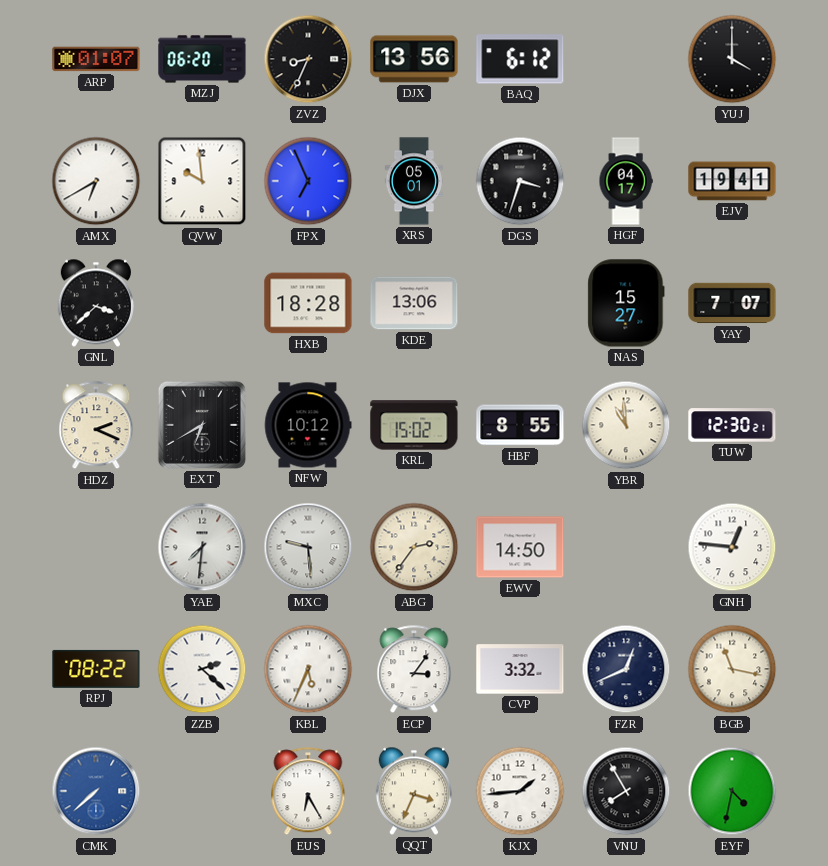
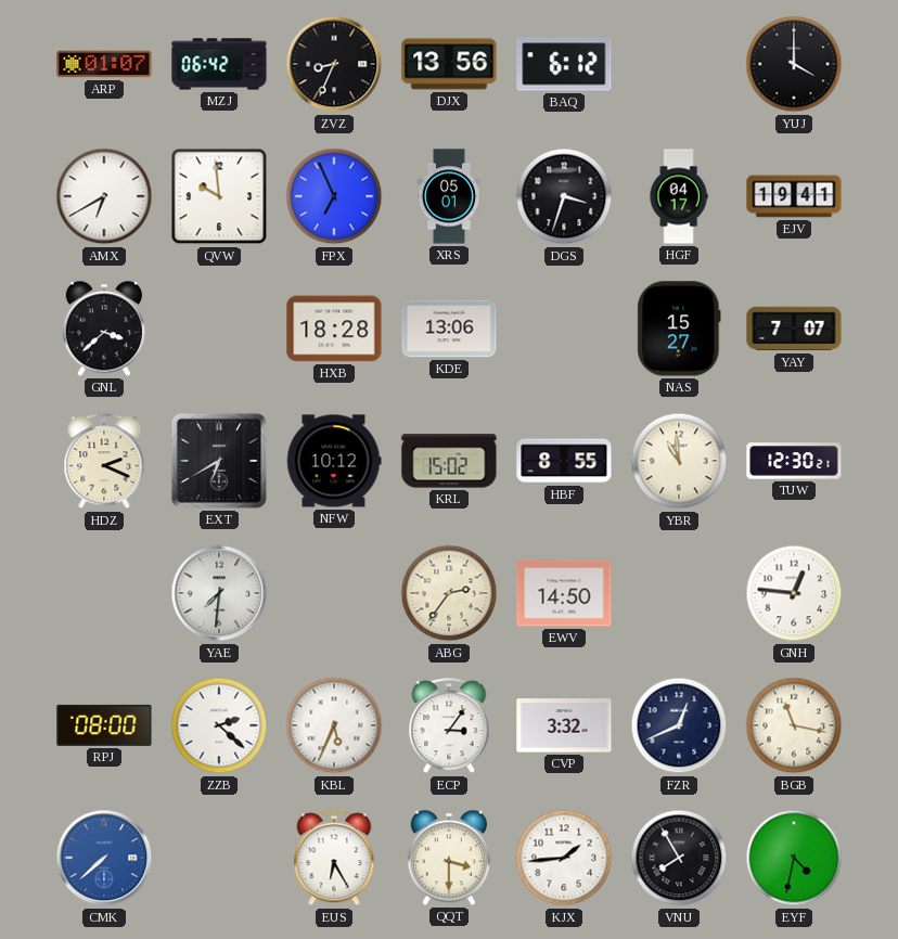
MZJ: 06:20 -> 06:42
MXC: 9:29 -> none
RPJ: 08:22 -> 08:00
QQT: 3:34 -> 3:30
